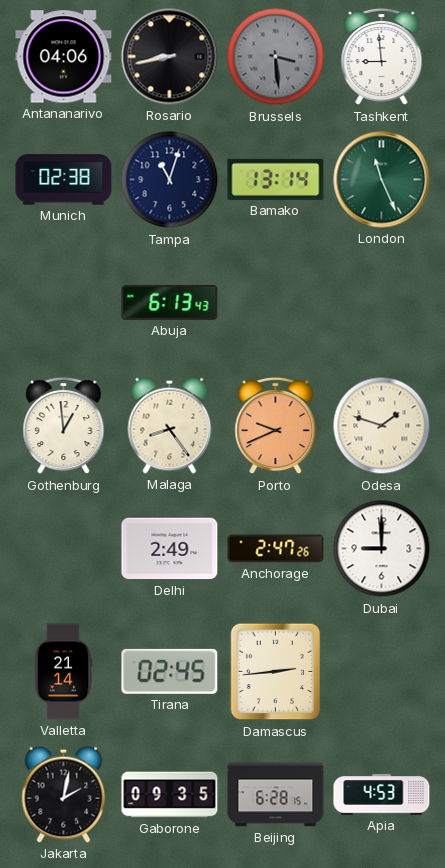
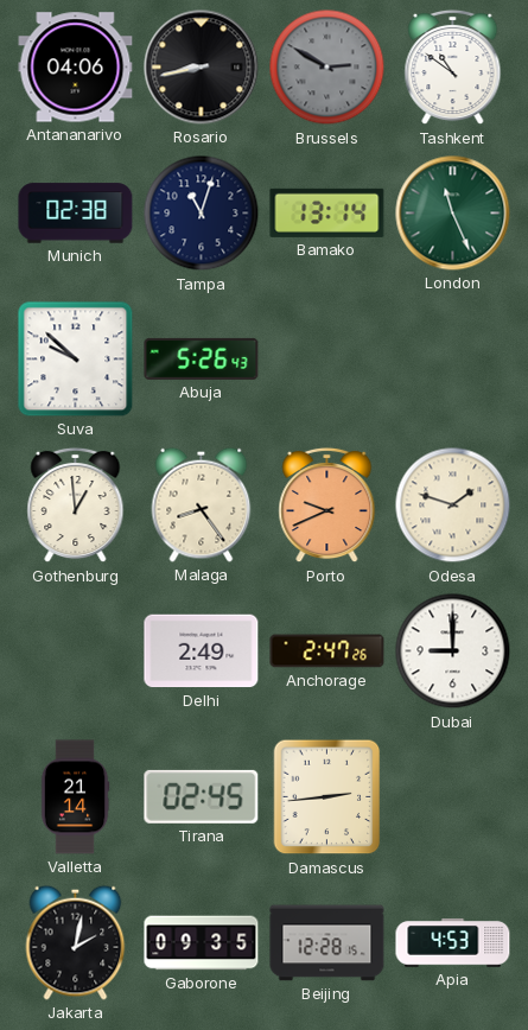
Brussels: 3:29 -> 2:50
Tashkent: 8:59 -> 10:51
Suva: none -> 9:52
Abuja: 6:13 -> 5:26
Beijing: 6:28 -> 12:28
